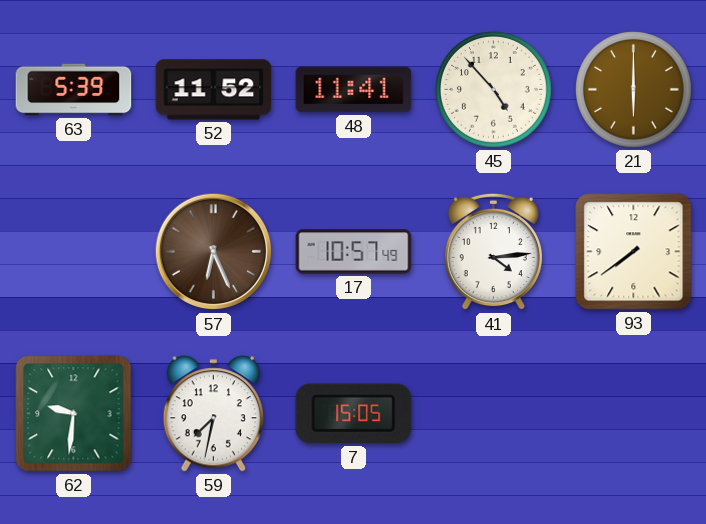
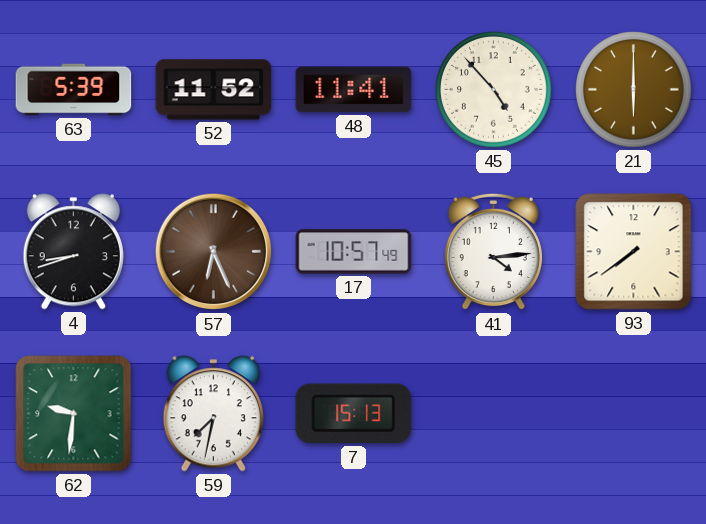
4: none -> 8:42
7: 15:05 -> 15:13
